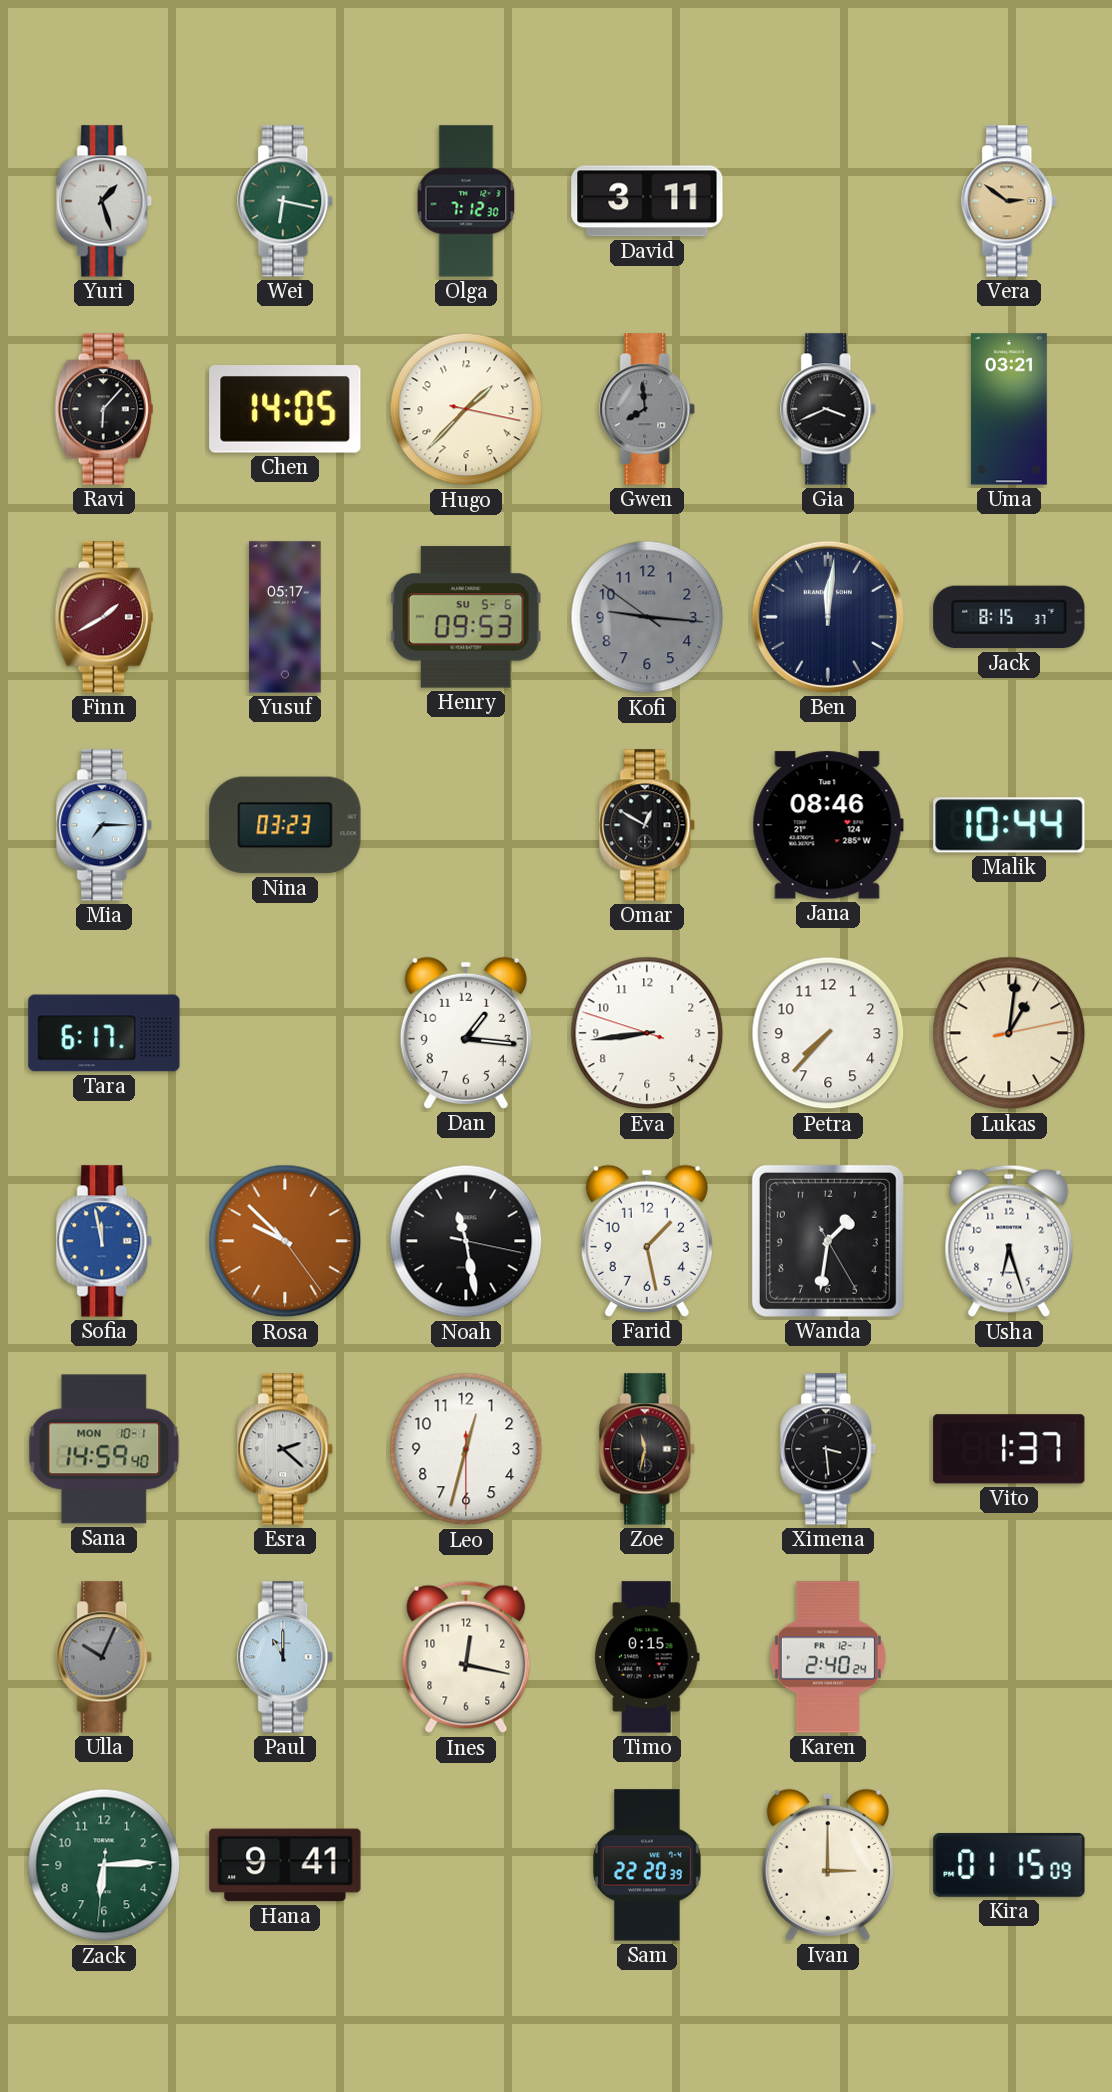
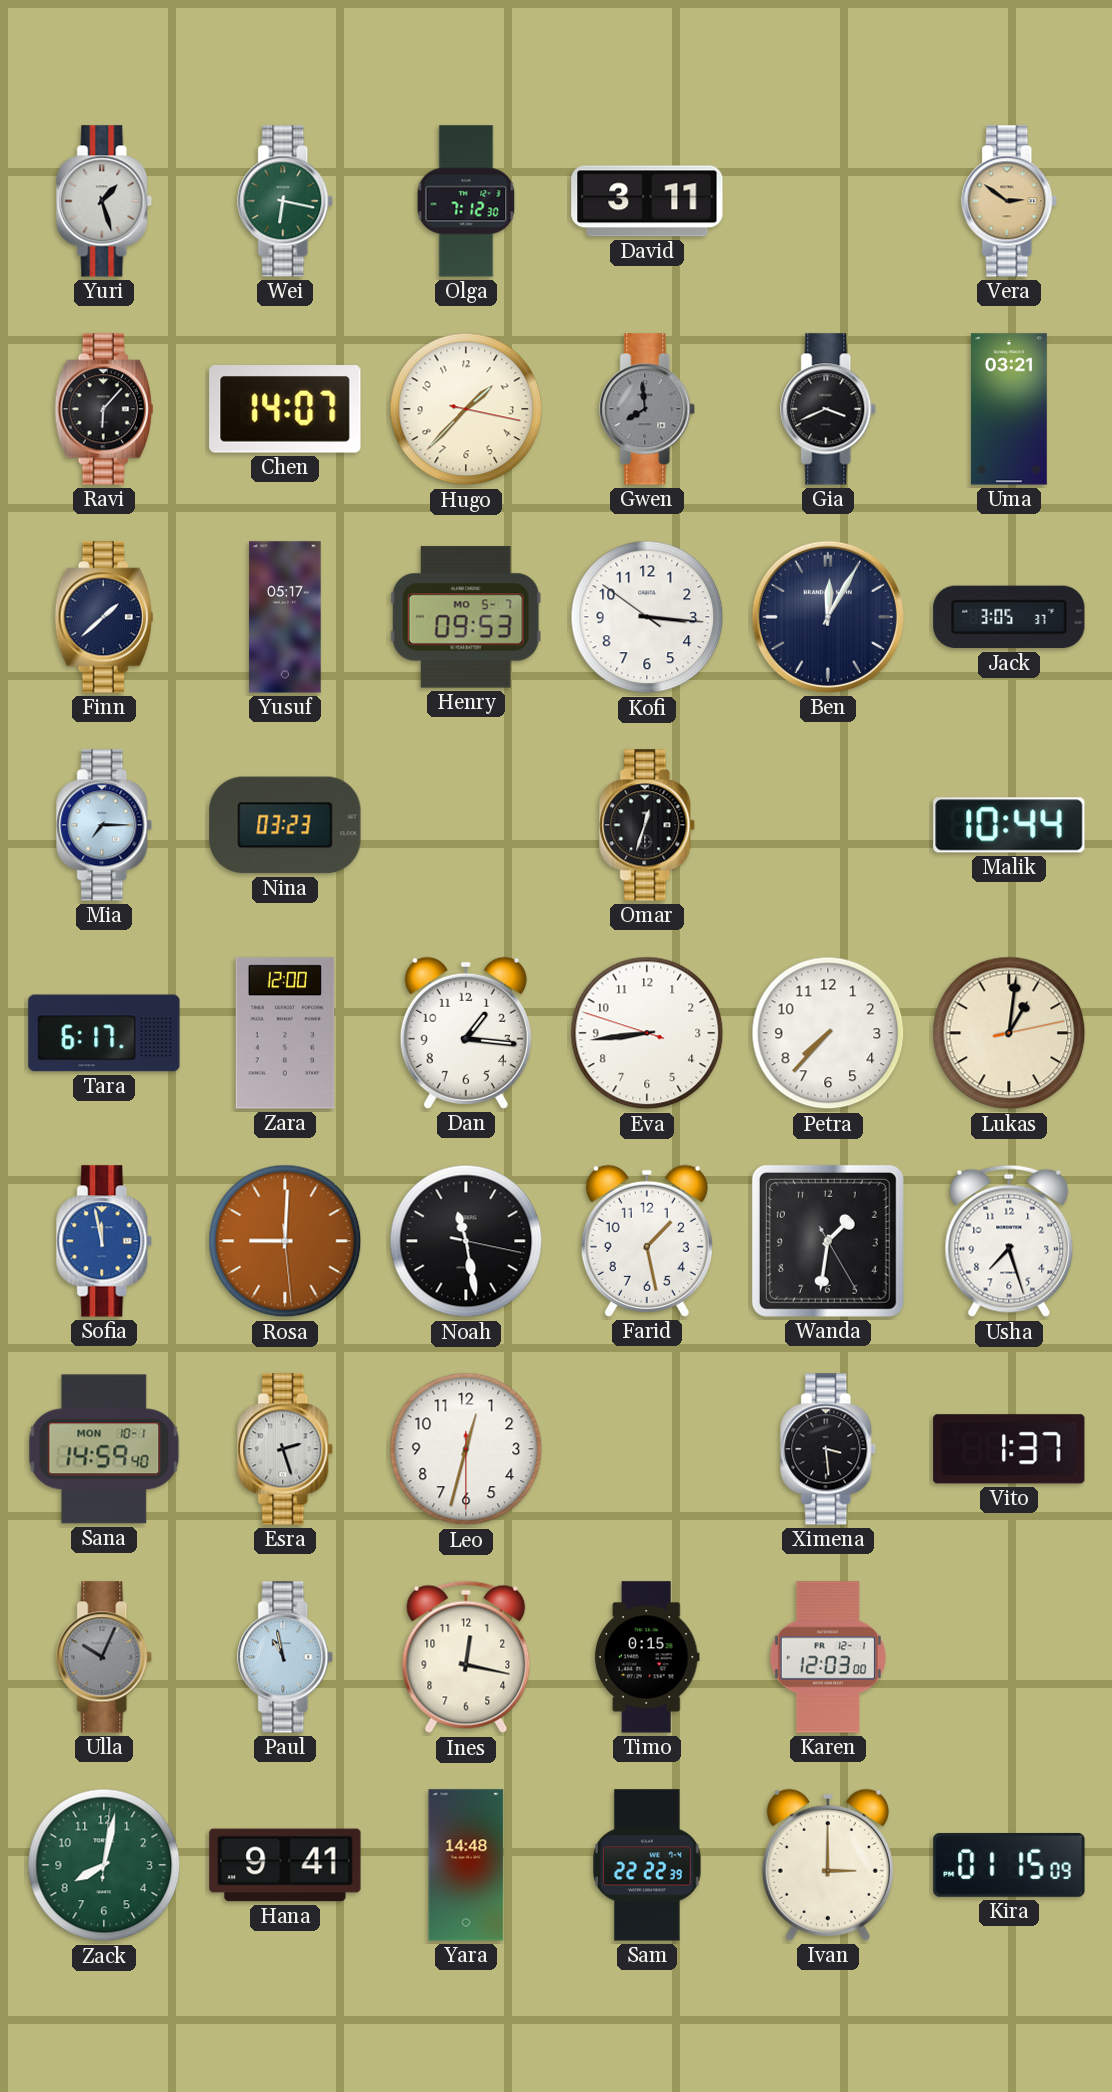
Chen: 14:05 -> 14:07
Finn: 1:40 -> 1:38
Finn dial: burgundy -> navy
Henry date: SU 5-6 -> MO 5-7
Kofi: 9:15 -> 3:15
Kofi dial: grey -> white
Ben: 12:01 -> 12:05
Jack: 8:15 -> 3:05
Omar: 12:50 -> 12:33
Jana: 08:46 -> none
Zara: none -> 12:00
Rosa: 9:52 -> 9:00
Usha: 6:27 -> 7:27
Esra: 2:22 -> 2:27
Zoe: 11:32 -> none
Paul: 11:00 -> 10:58
Karen: 2:40 -> 12:03
Zack: 6:14 -> 8:02
Yara: none -> 14:48
Sam: 22:20 -> 22:22
